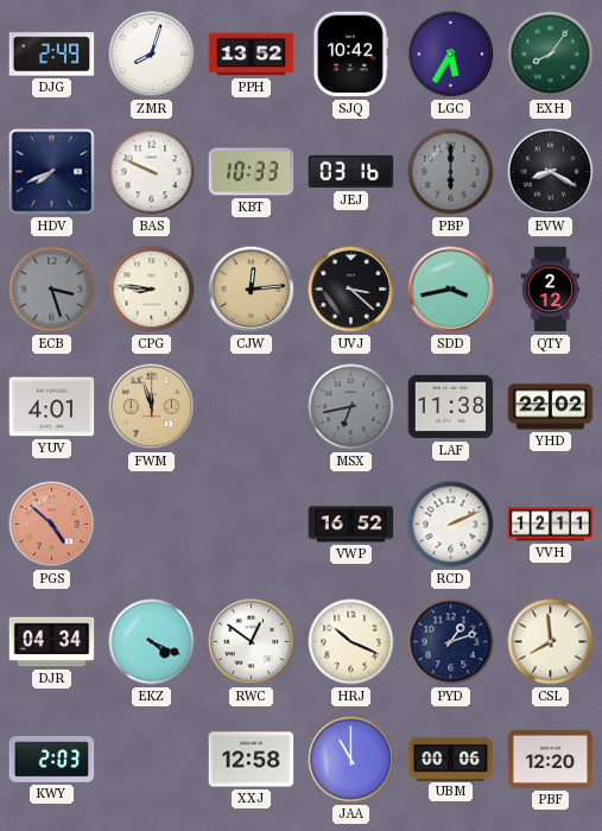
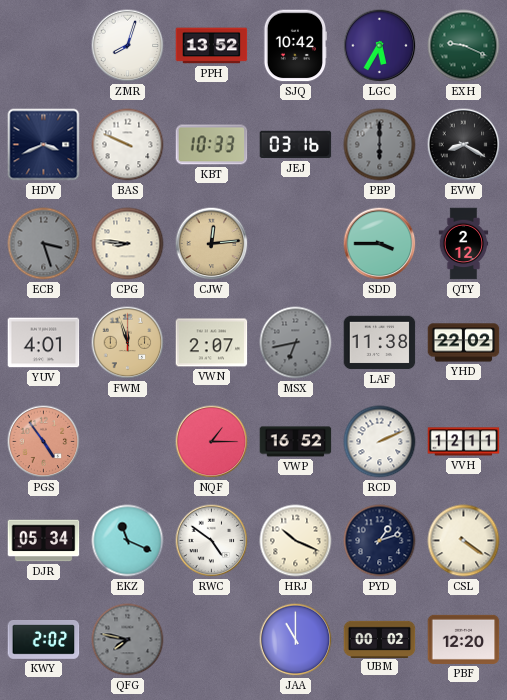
DJG: 2:49 -> none
EXH: 8:06 -> 9:19
HDV: 7:41 -> 3:41
UVJ: 3:22 -> none
SDD: 3:43 -> 3:45
VWN: none -> 2:07
PGS: 4:52 -> 4:54
NQF: none -> 1:15
DJR: 04:34 -> 05:34
EKZ: 4:19 -> 11:19
RWC: 12:51 -> 4:51
CSL: 7:59 -> 4:21
KWY: 2:03 -> 2:02
QFG: none -> 7:47
XXJ: 12:58 -> none
UBM: 00:06 -> 00:02
